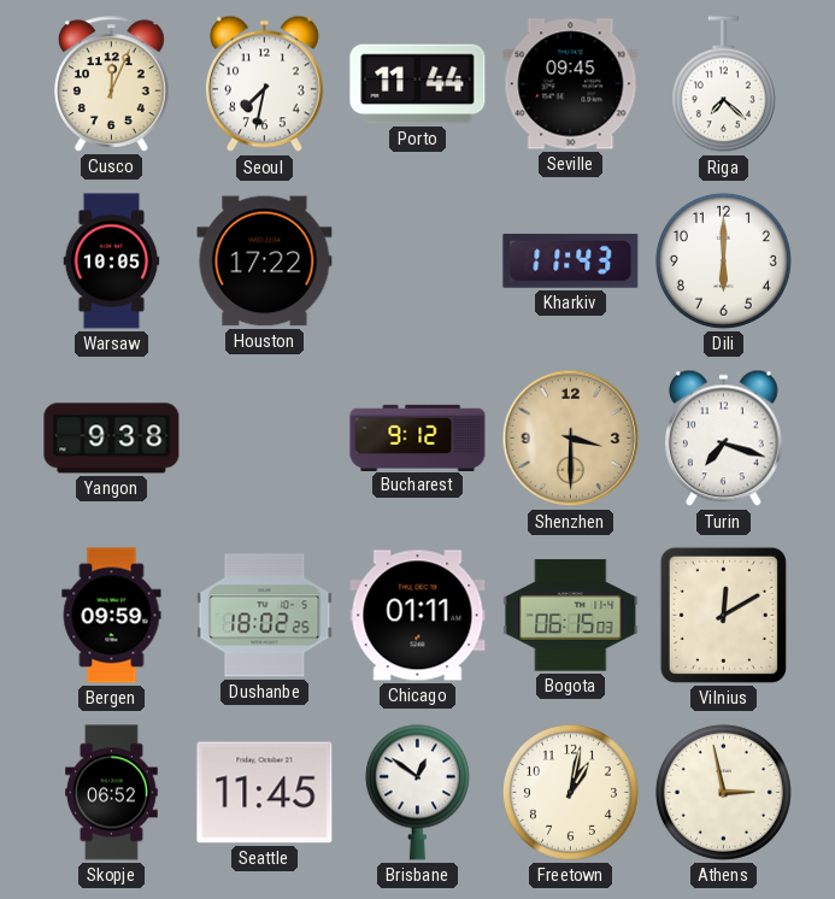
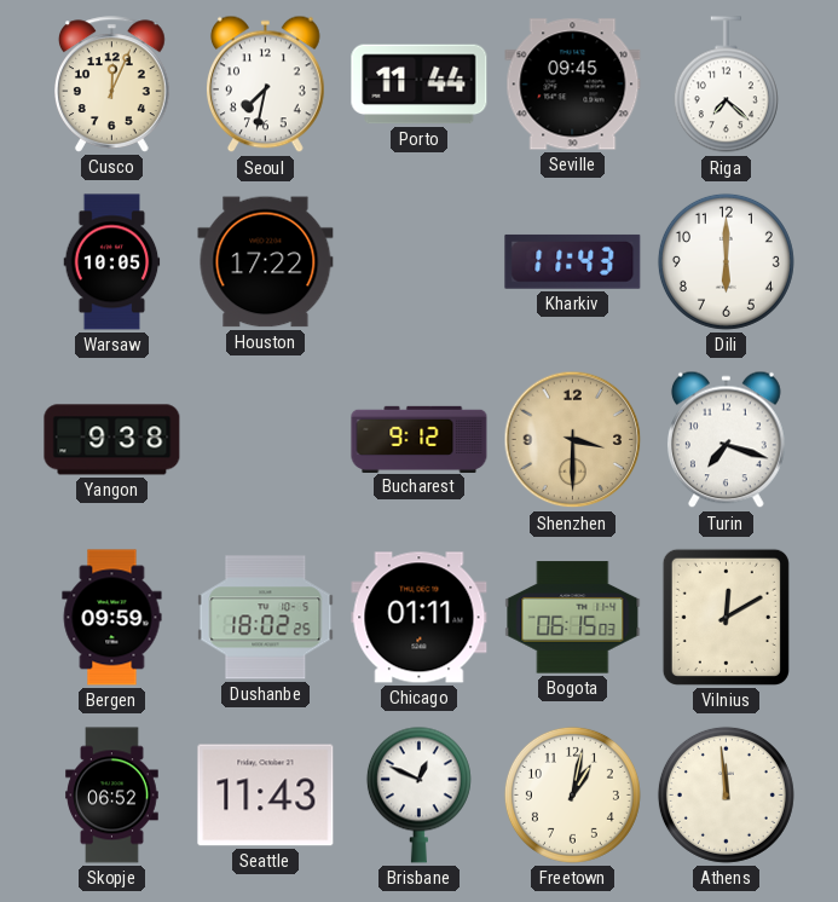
Seattle: 11:45 -> 11:43
Brisbane: 12:51 -> 12:49
Athens: 2:58 -> 11:59
